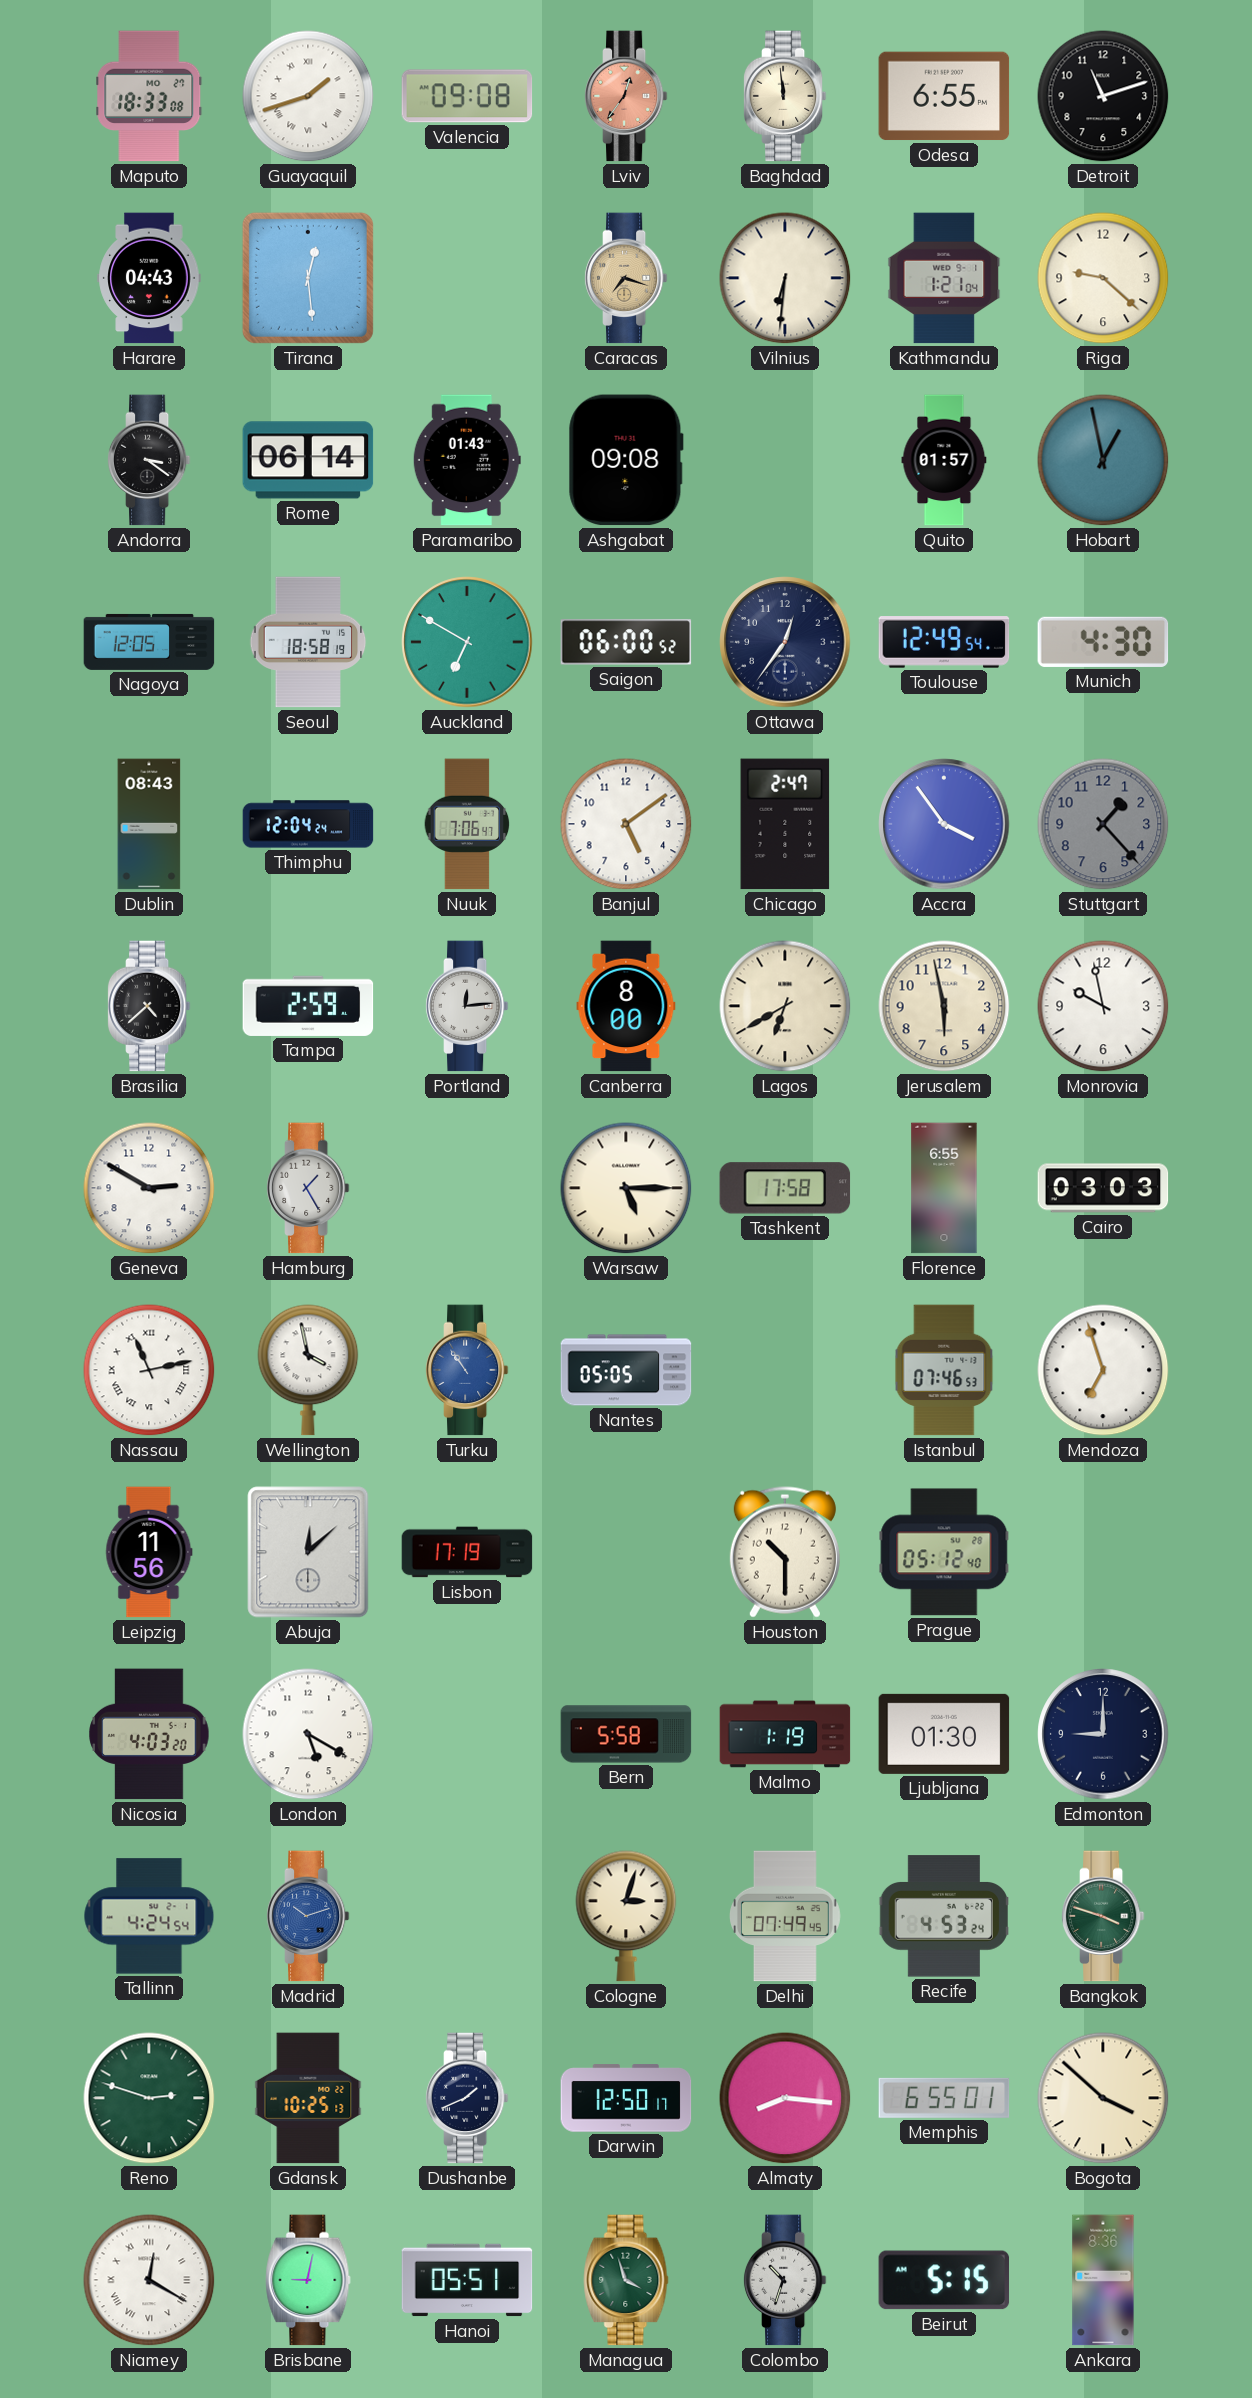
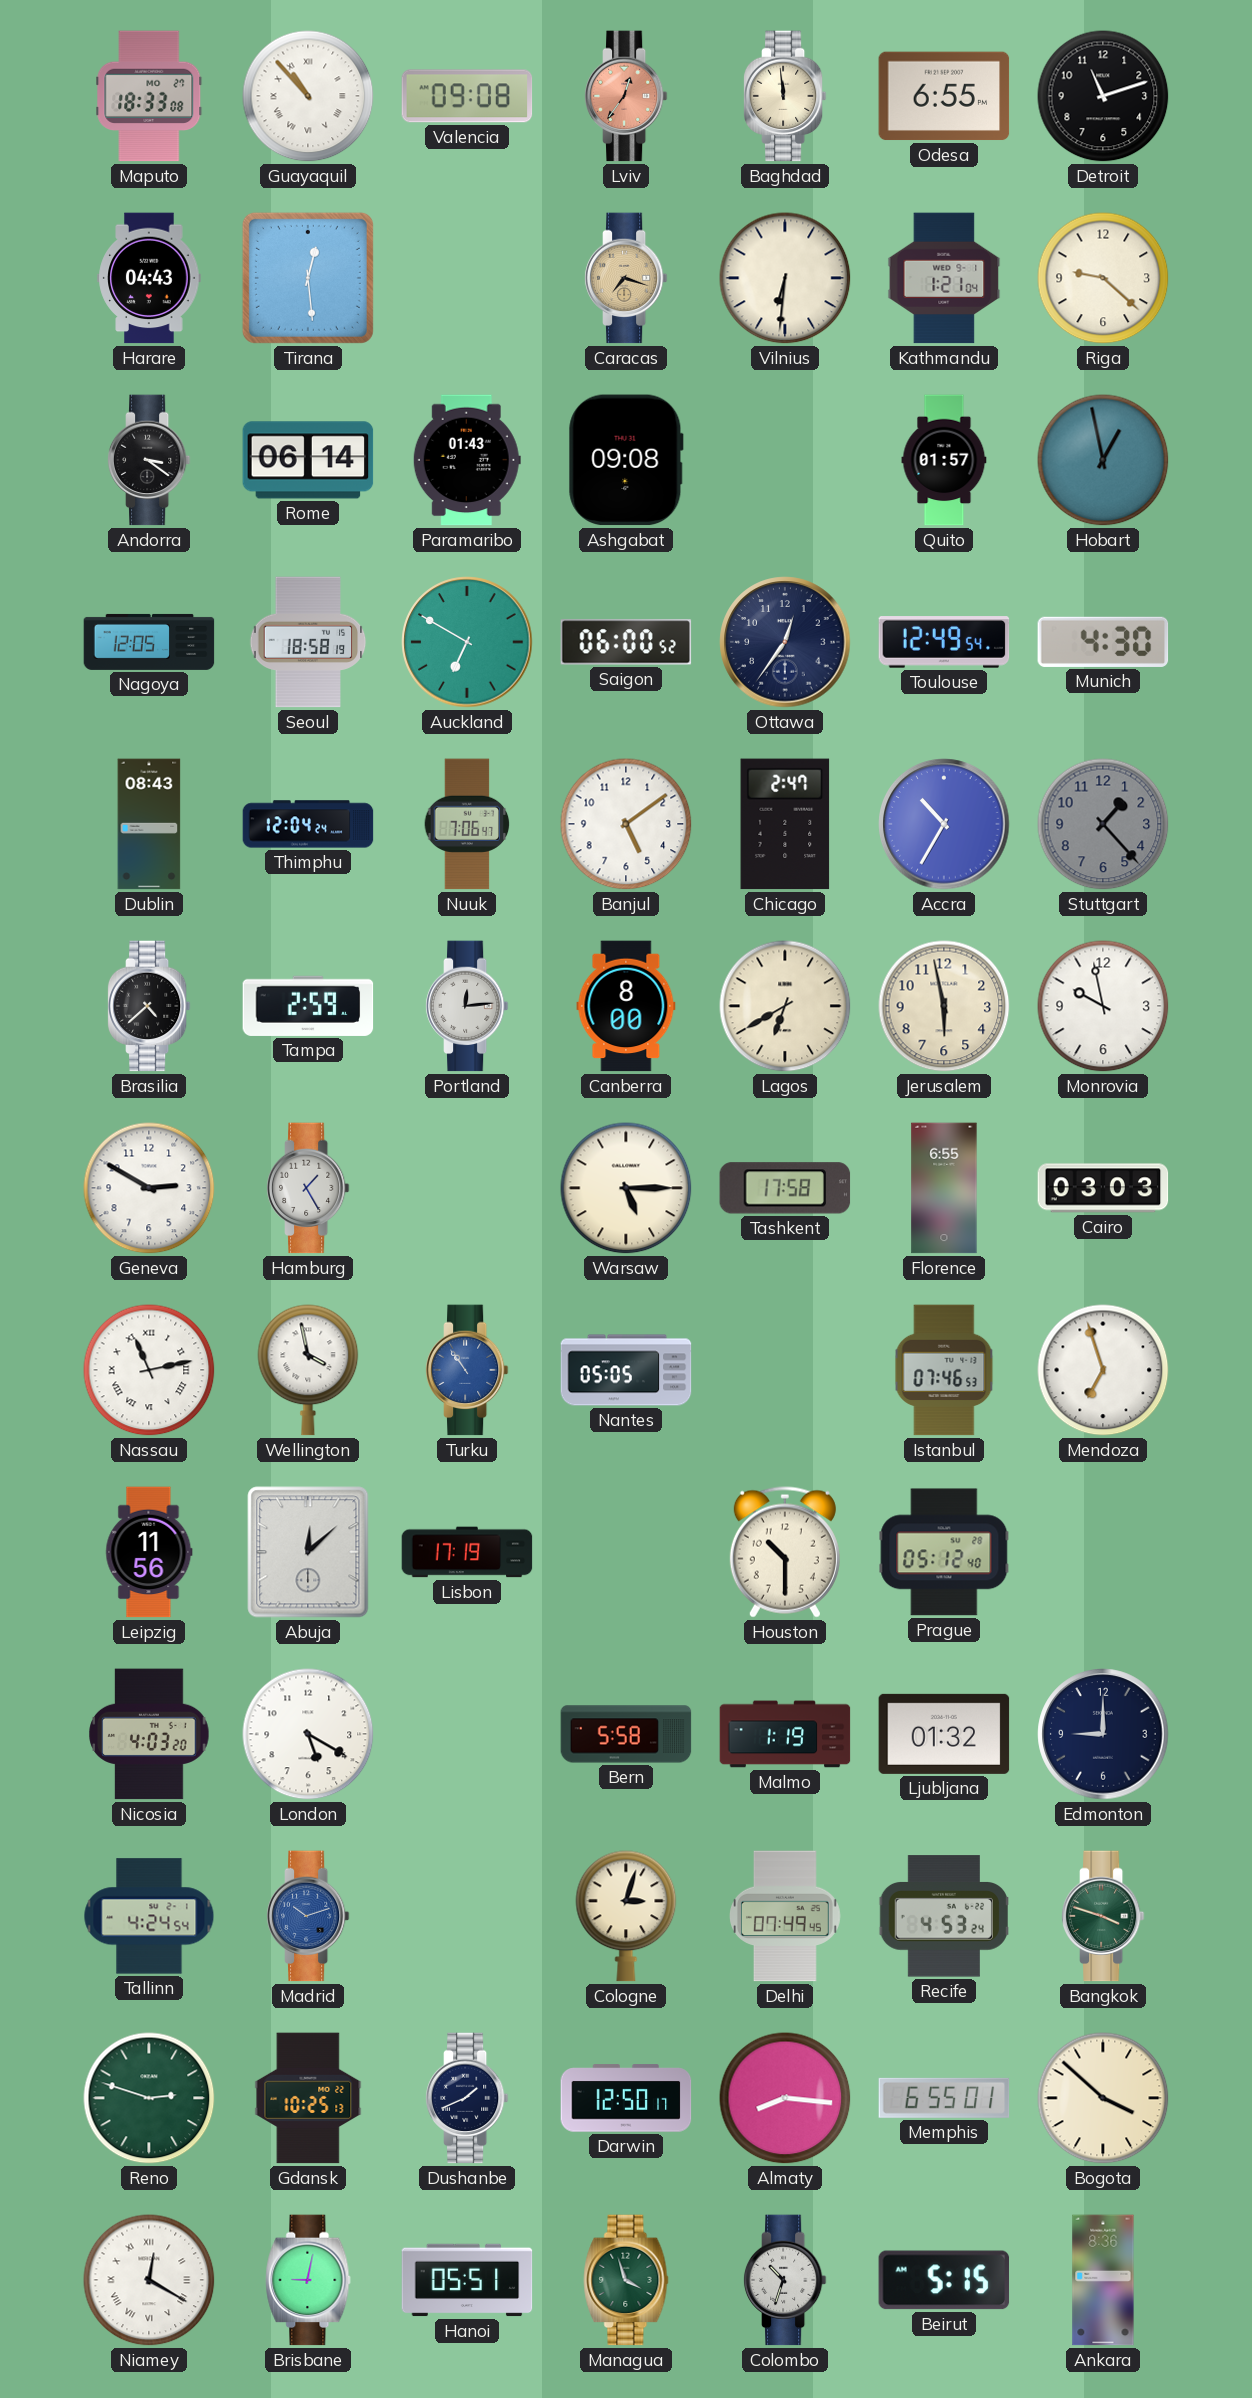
Guayaquil: 1:42 -> 10:53
Accra: 3:54 -> 10:35
Ljubljana: 01:30 -> 01:32
